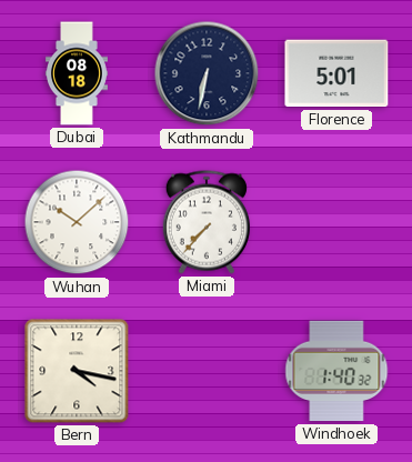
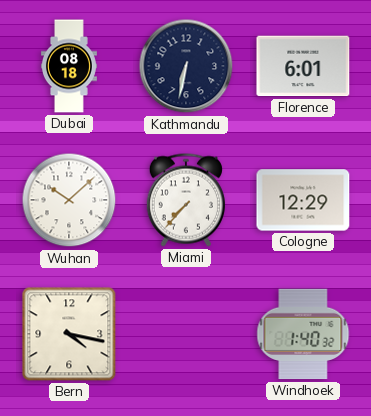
Florence: 5:01 -> 6:01
Cologne: none -> 12:29
